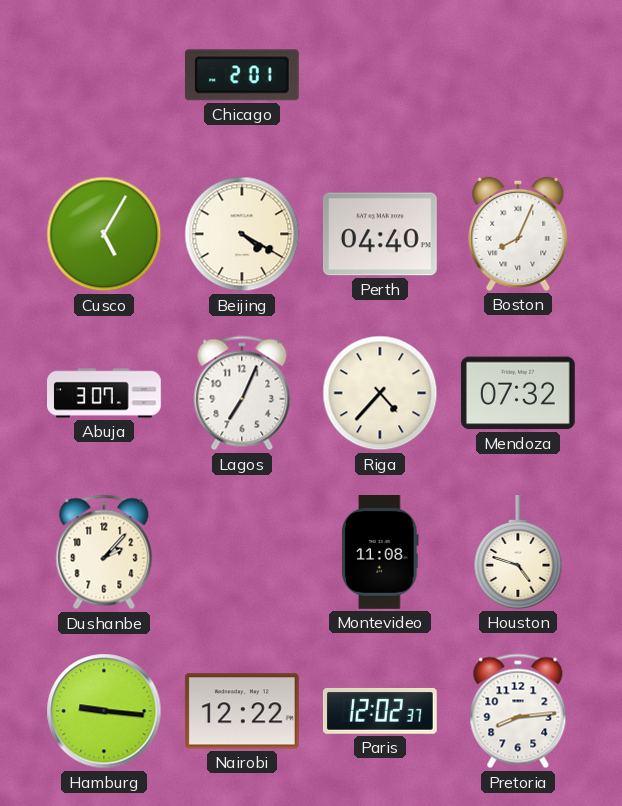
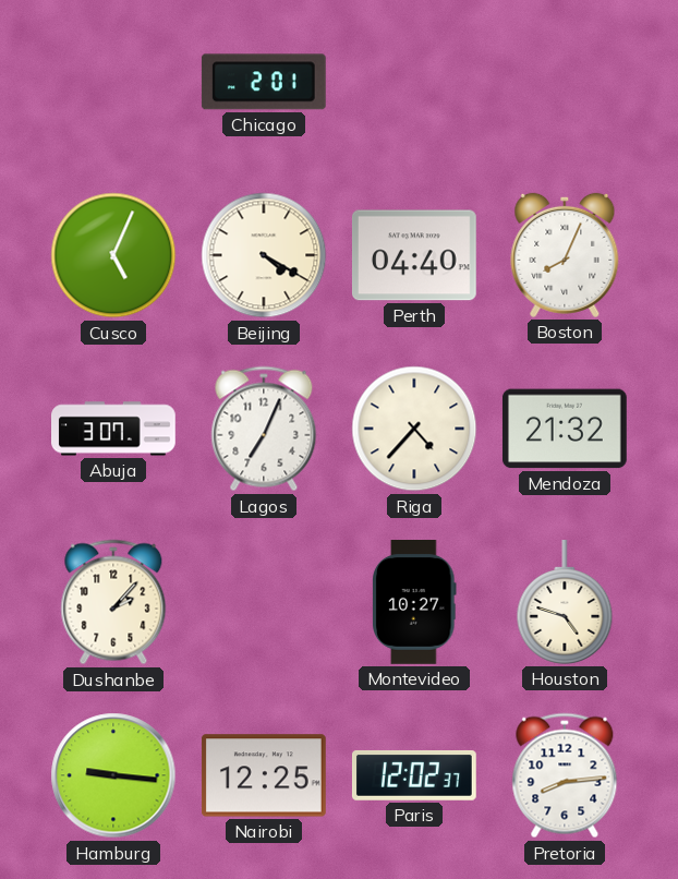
Cusco: 5:05 -> 5:04
Mendoza: 07:32 -> 21:32
Montevideo: 11:08 -> 10:27
Nairobi: 12:22 -> 12:25
